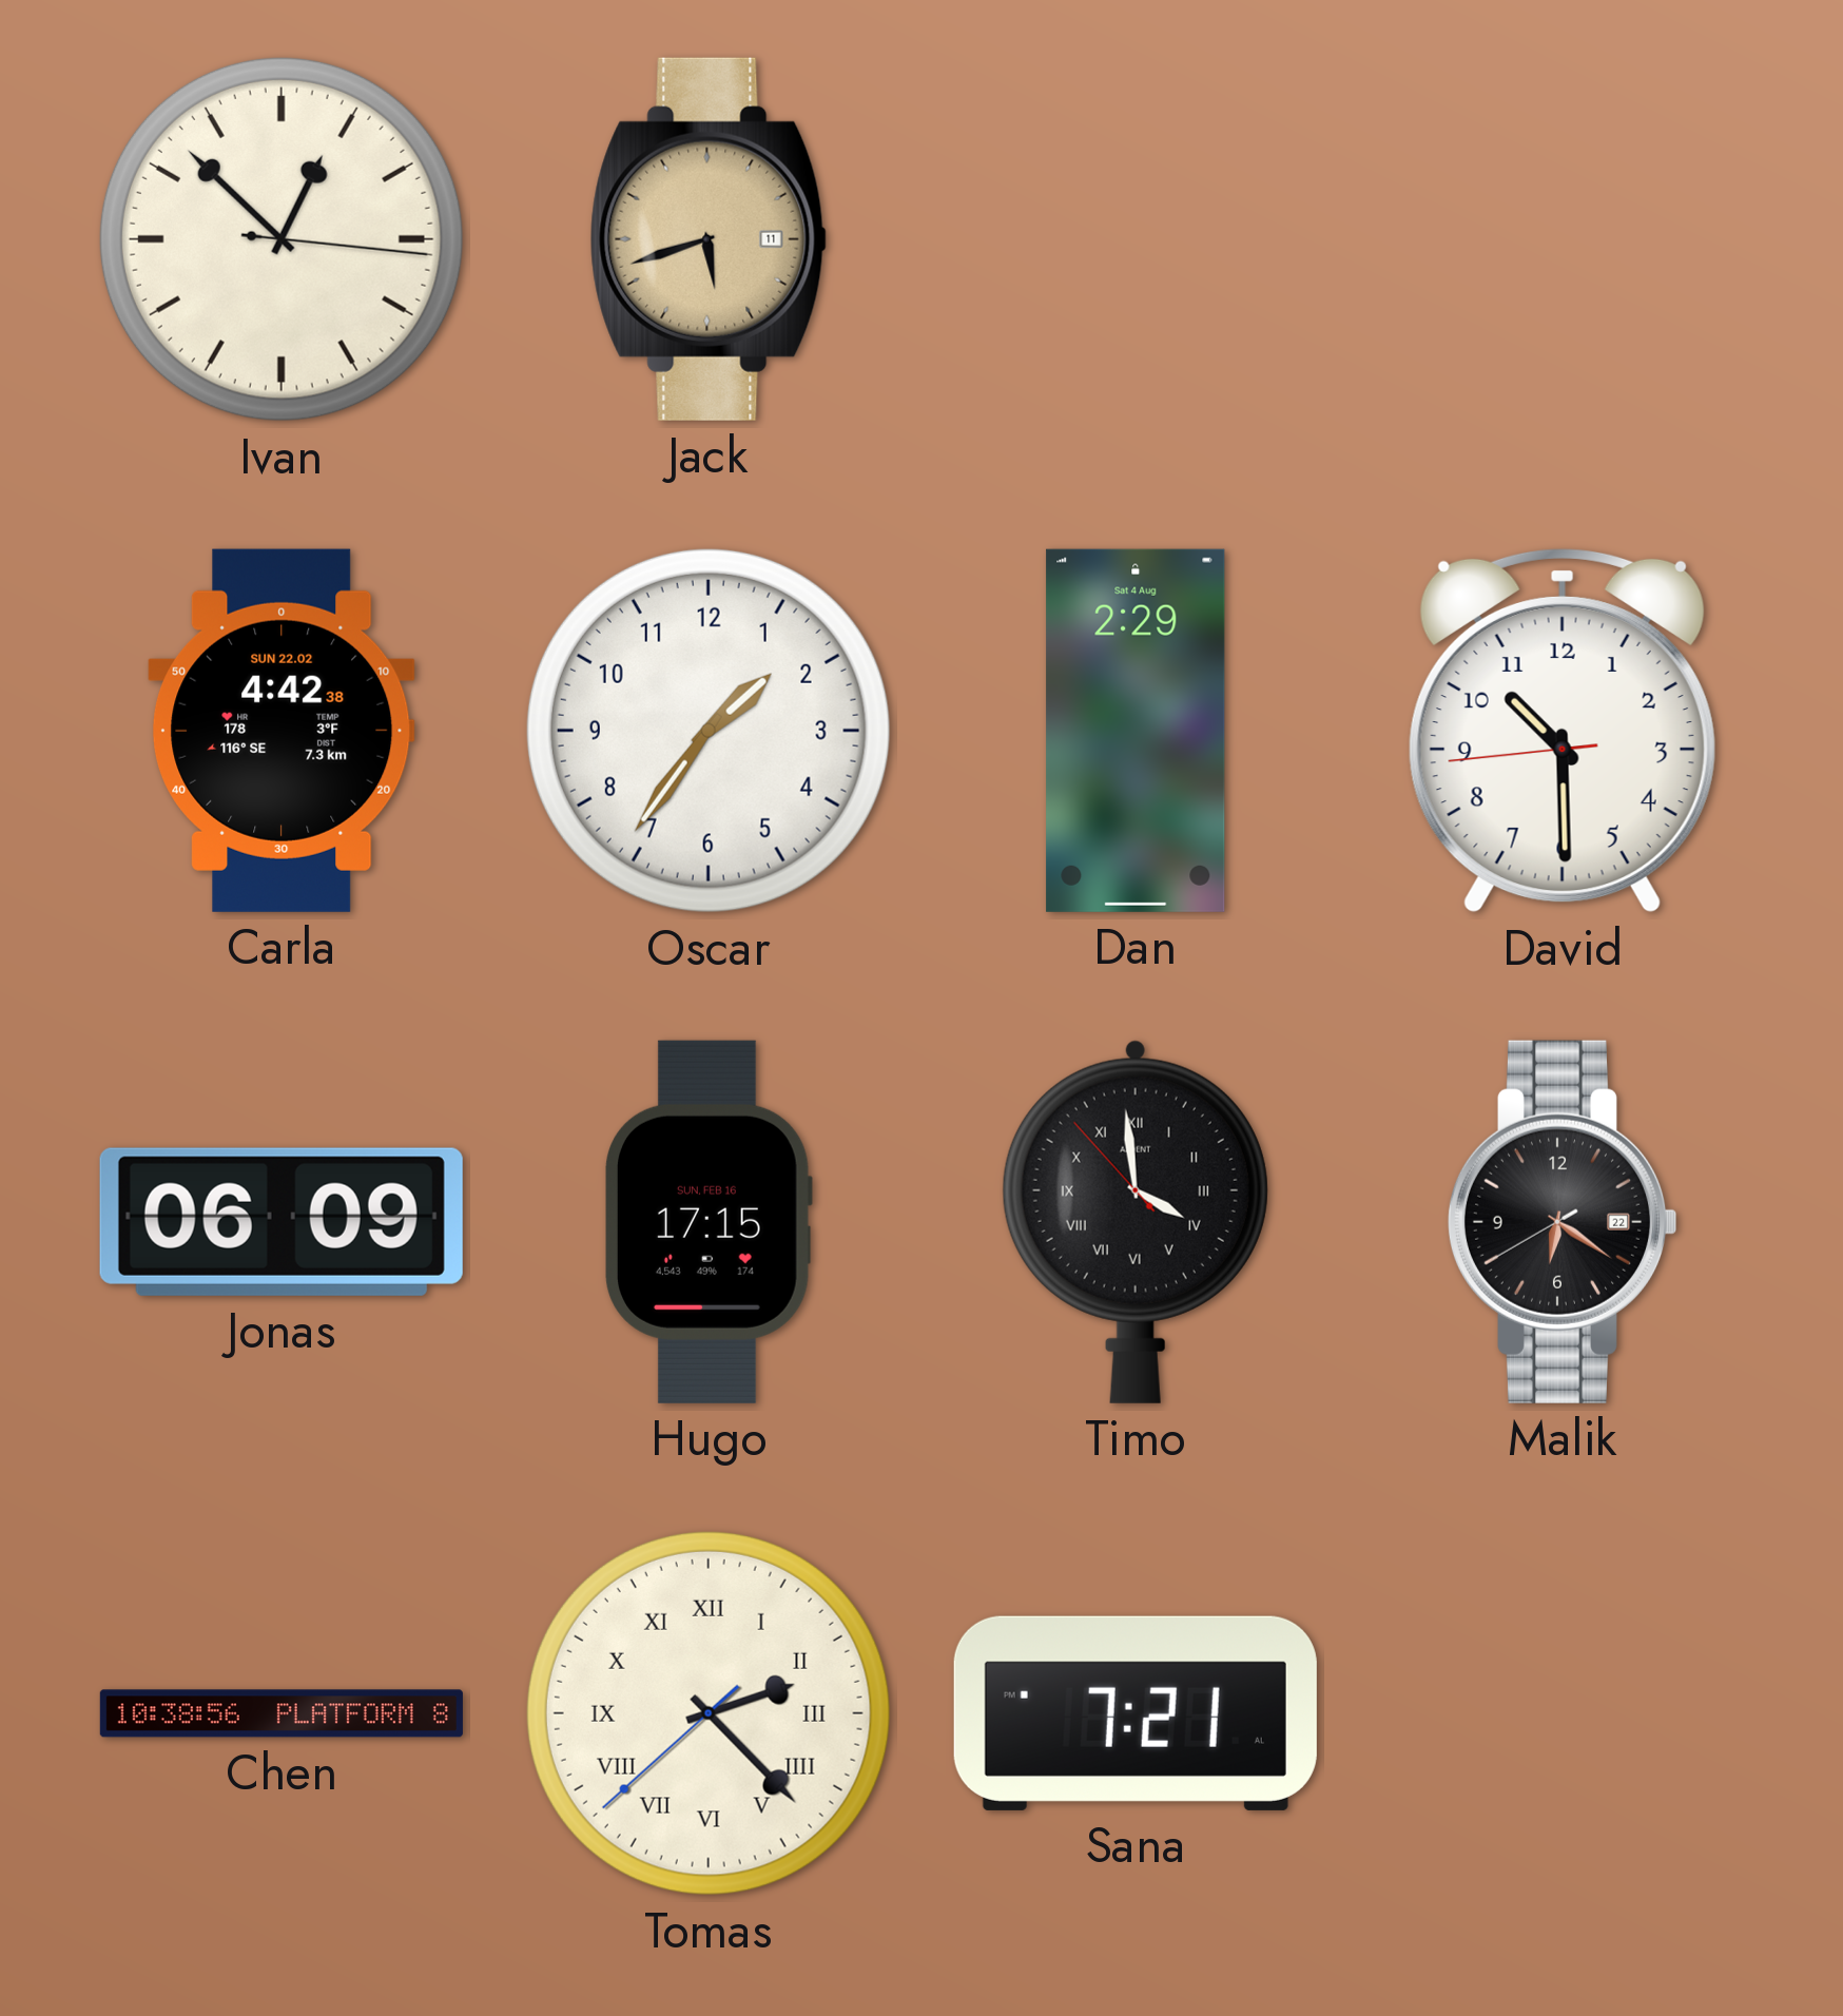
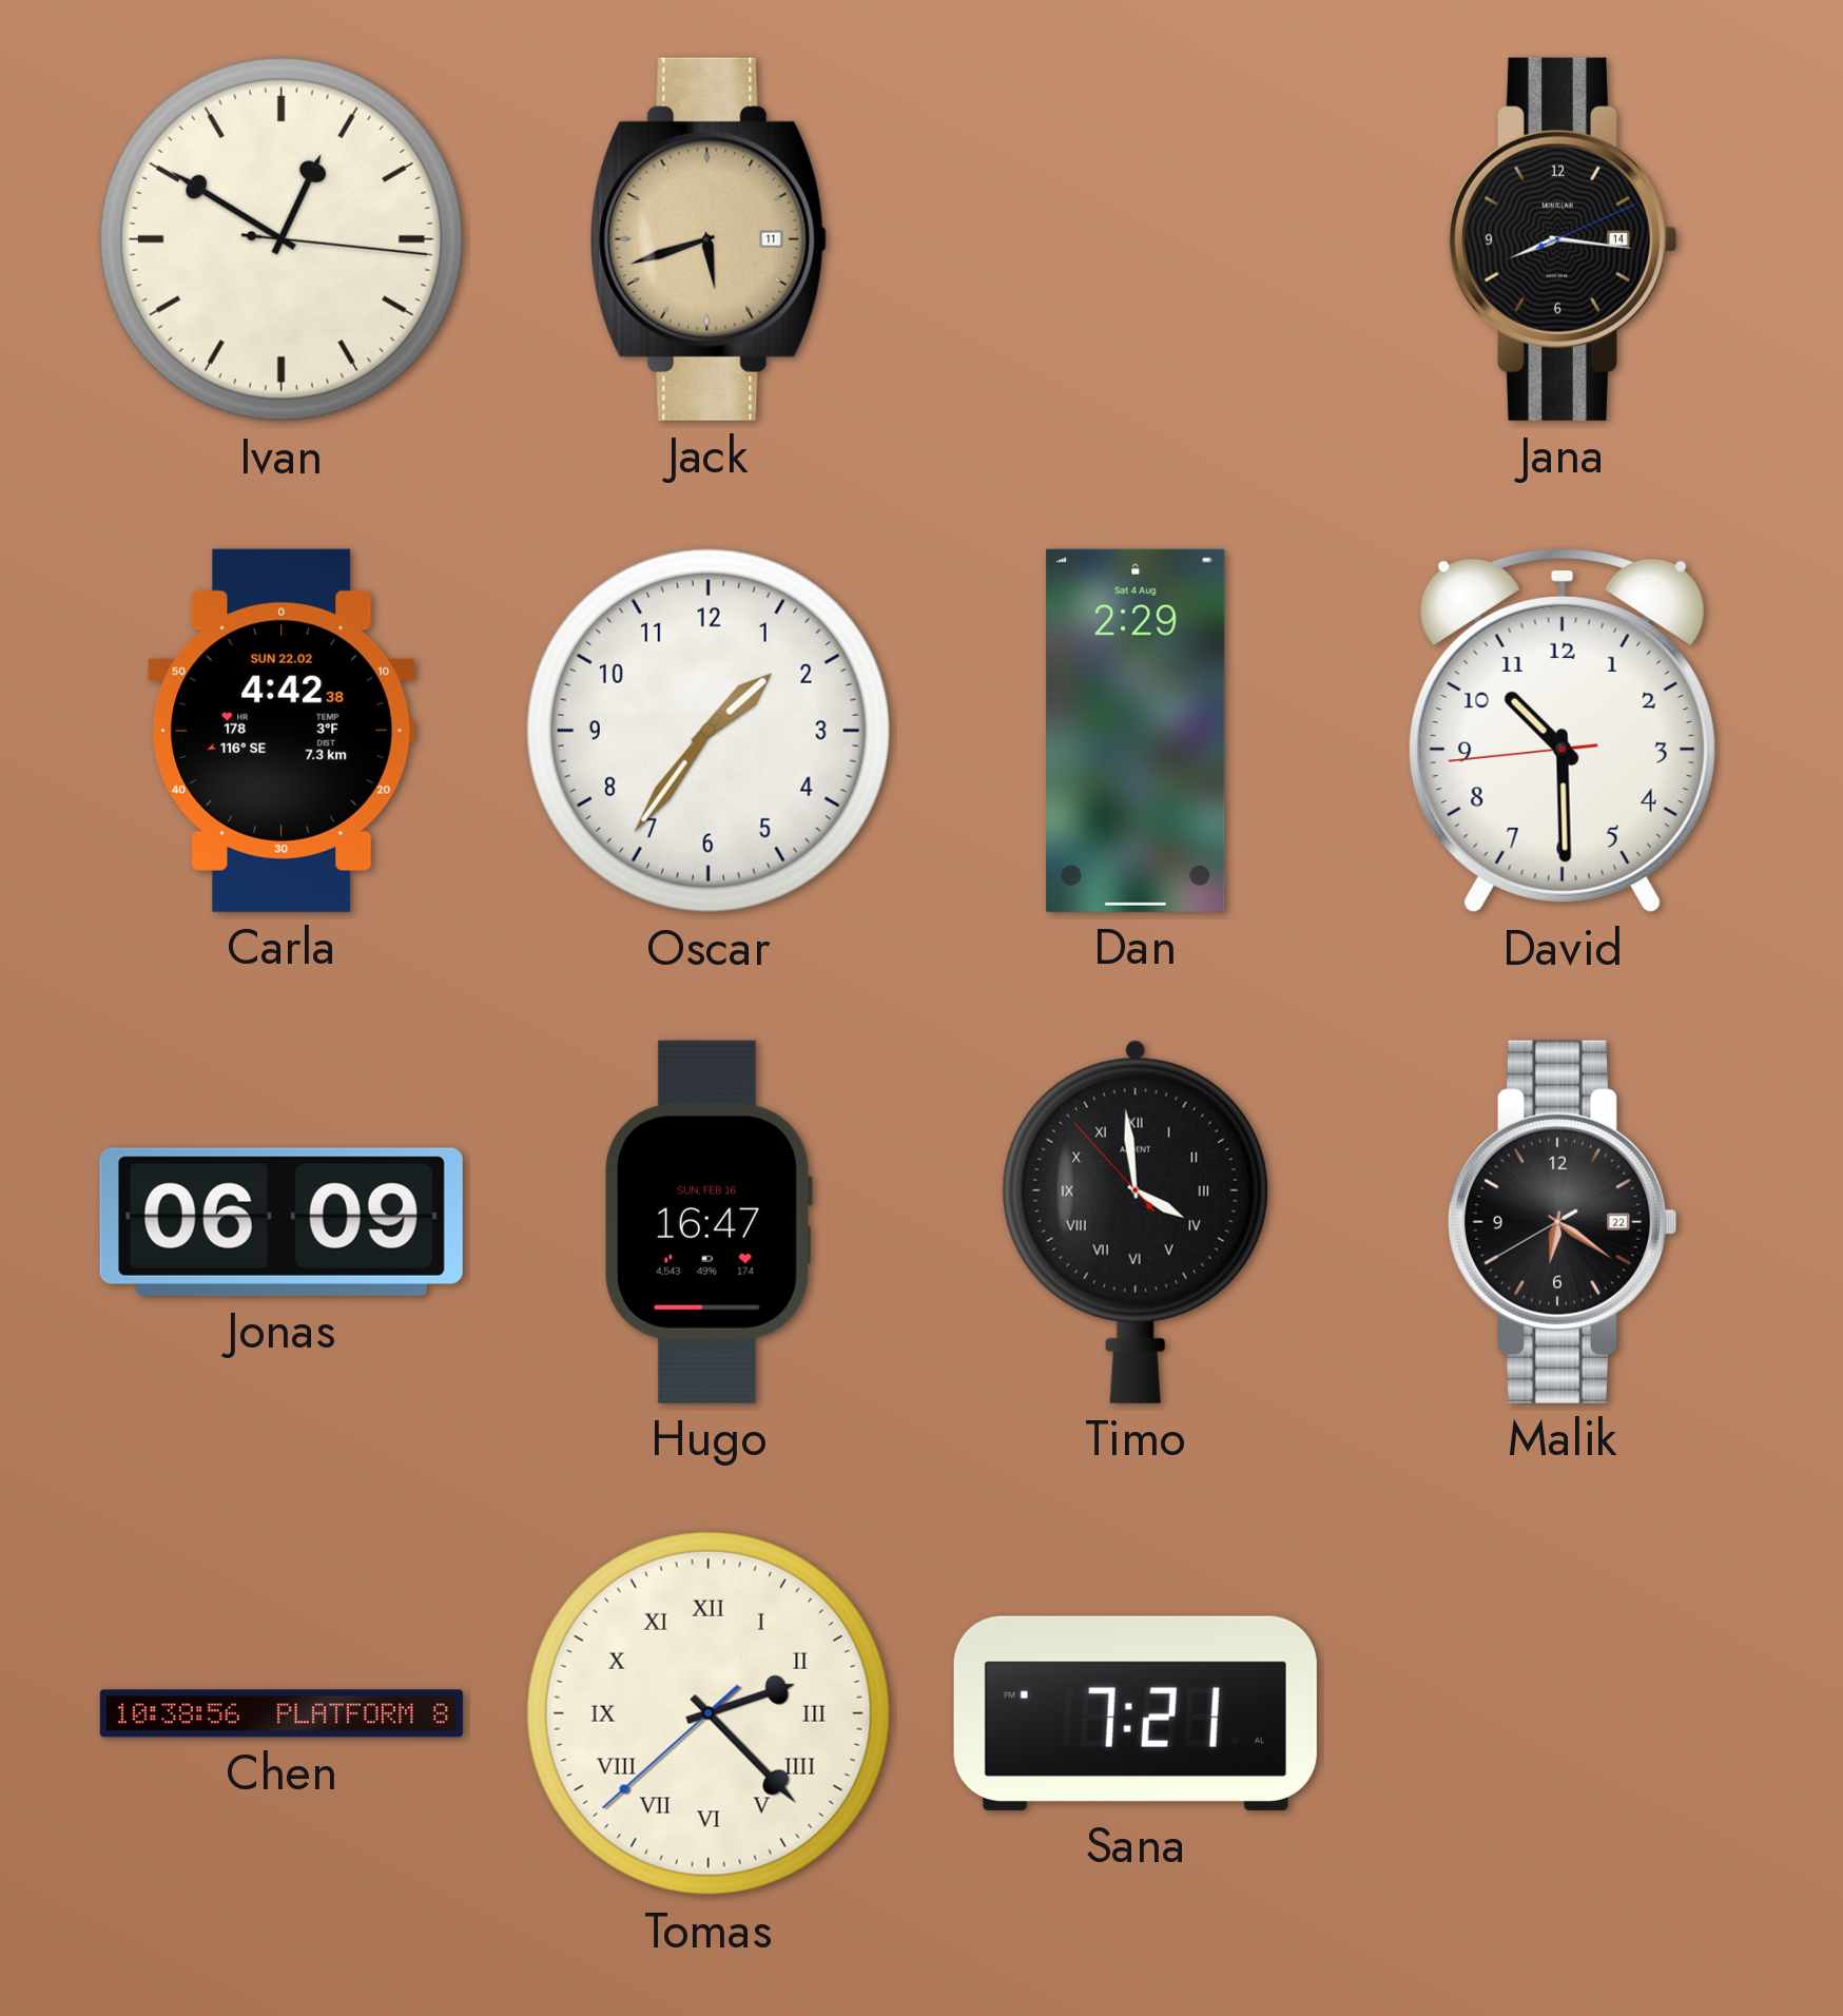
Ivan: 12:52 -> 12:50
Jana: none -> 8:16
Hugo: 17:15 -> 16:47
